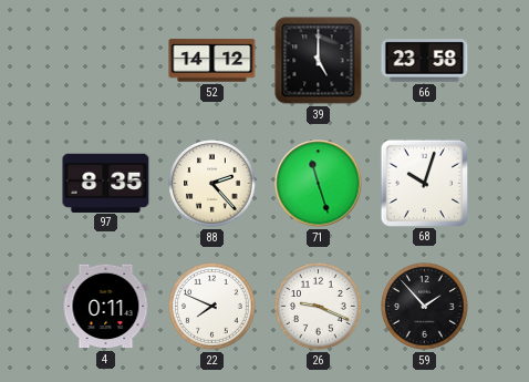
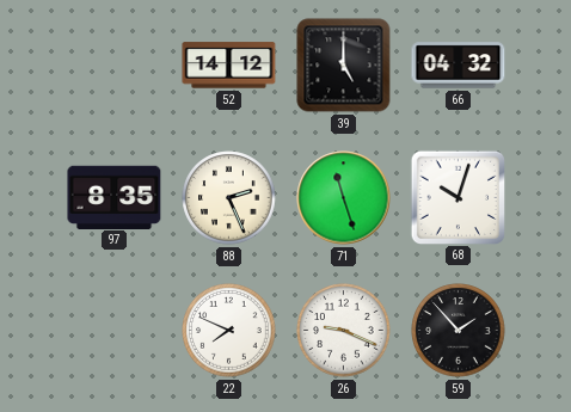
66: 23:58 -> 04:32
88: 2:23 -> 2:26
4: 0:11 -> none
